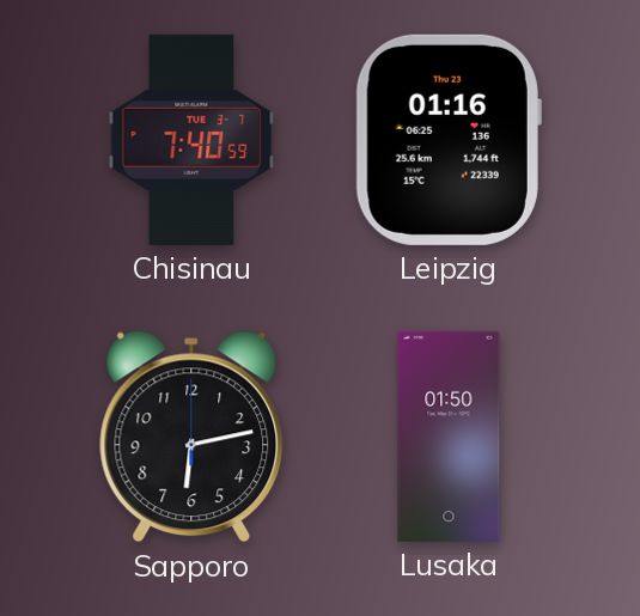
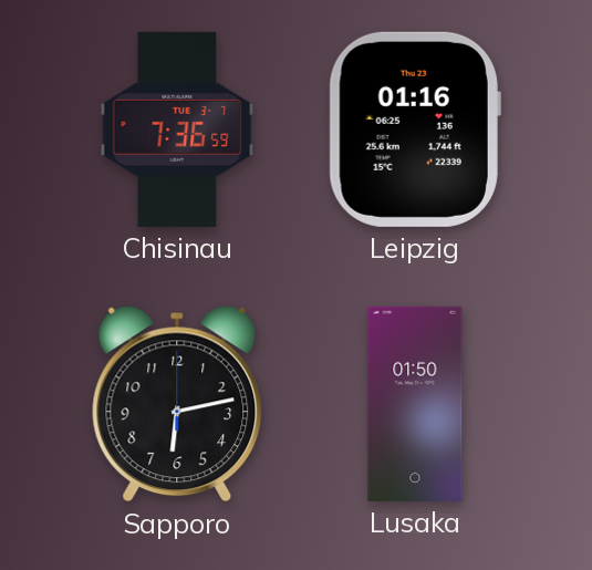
Chisinau: 7:40 -> 7:36
